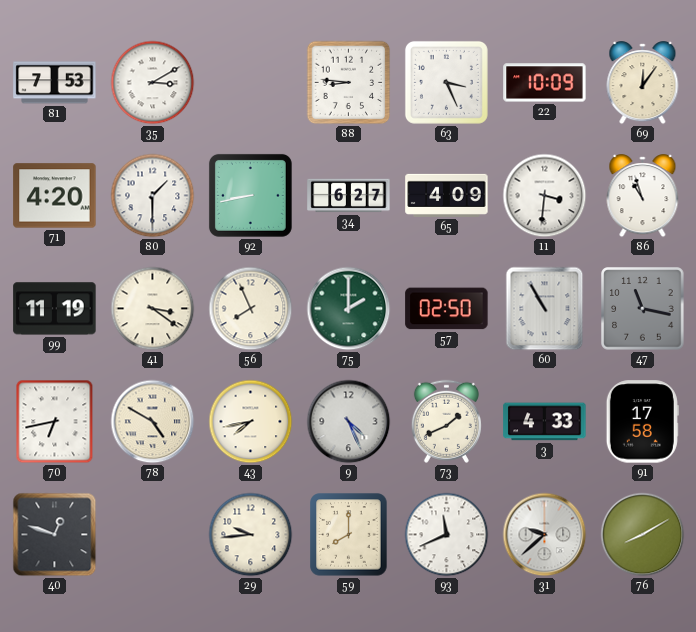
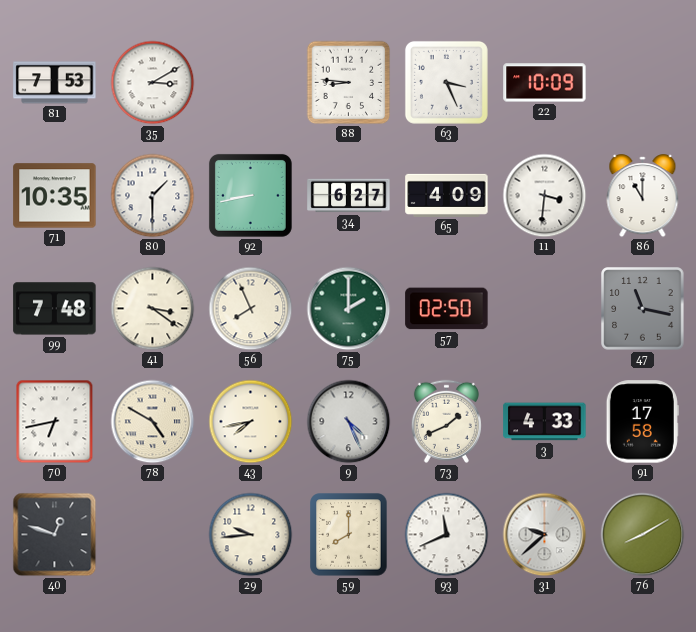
69: 12:06 -> none
71: 4:20 -> 10:35
86: 10:57 -> 11:00
99: 11:19 -> 7:48
60: 10:55 -> none
